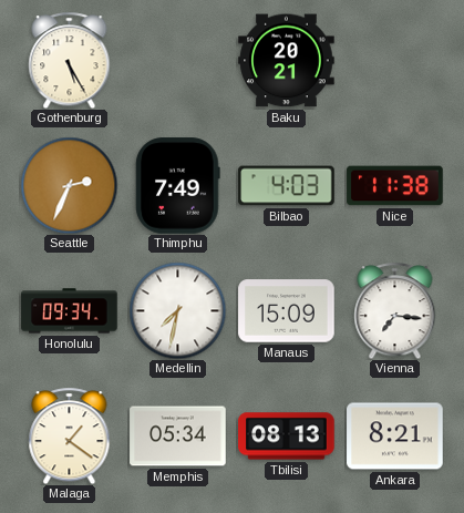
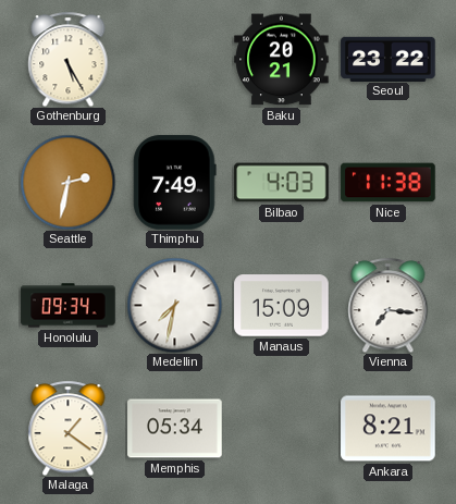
Seoul: none -> 23:22
Seattle: 2:34 -> 2:32
Tbilisi: 08:13 -> none
